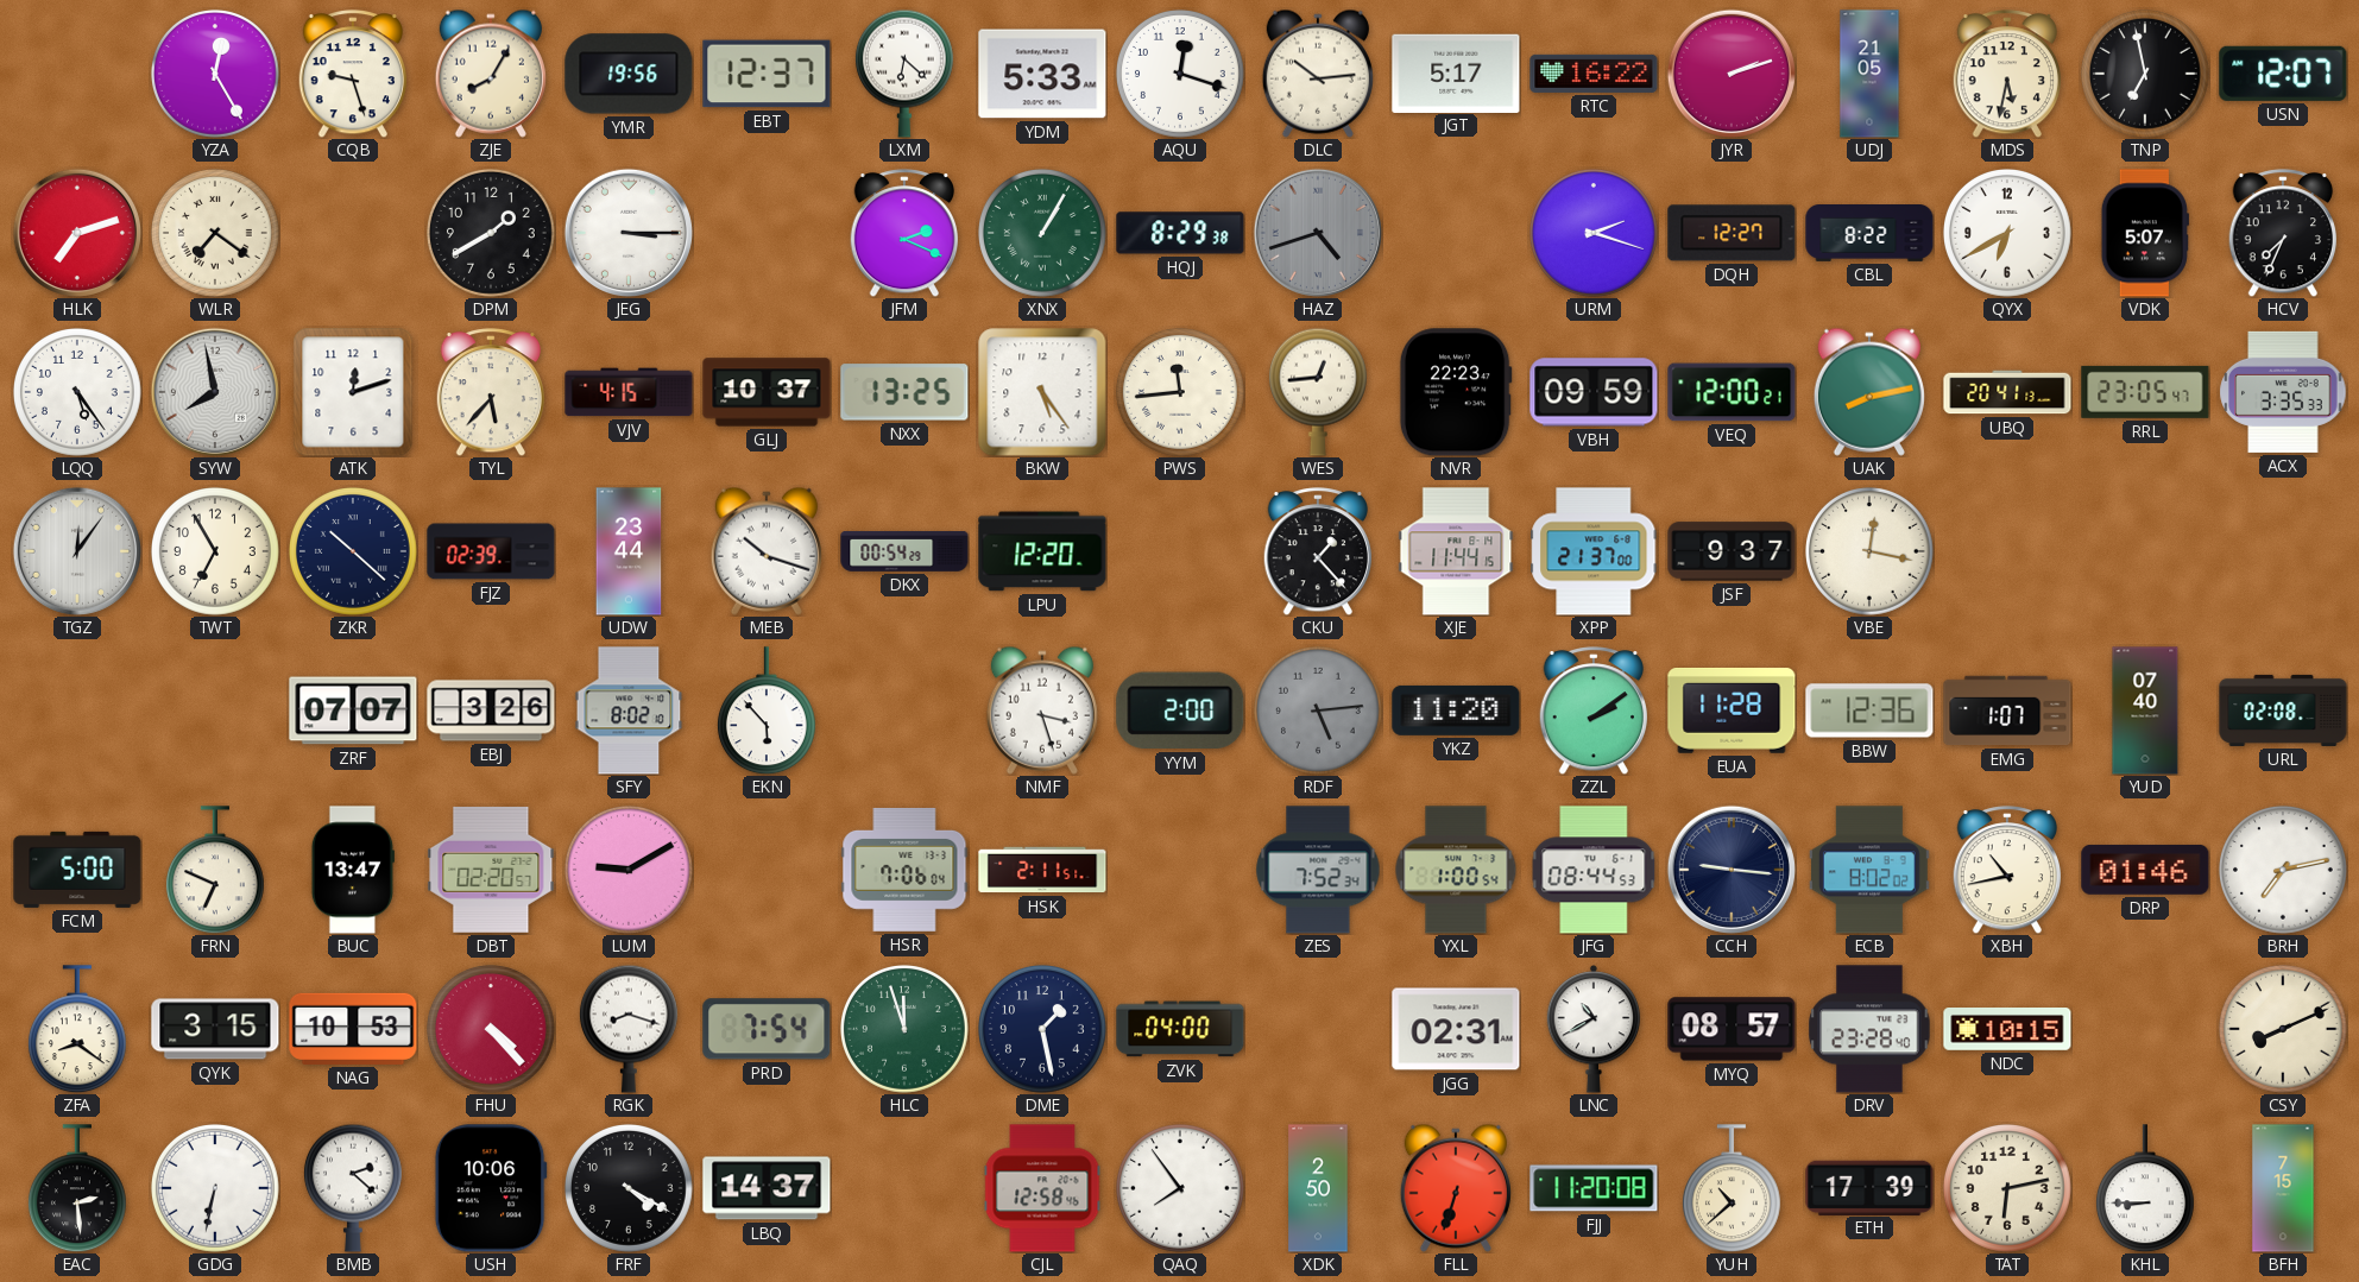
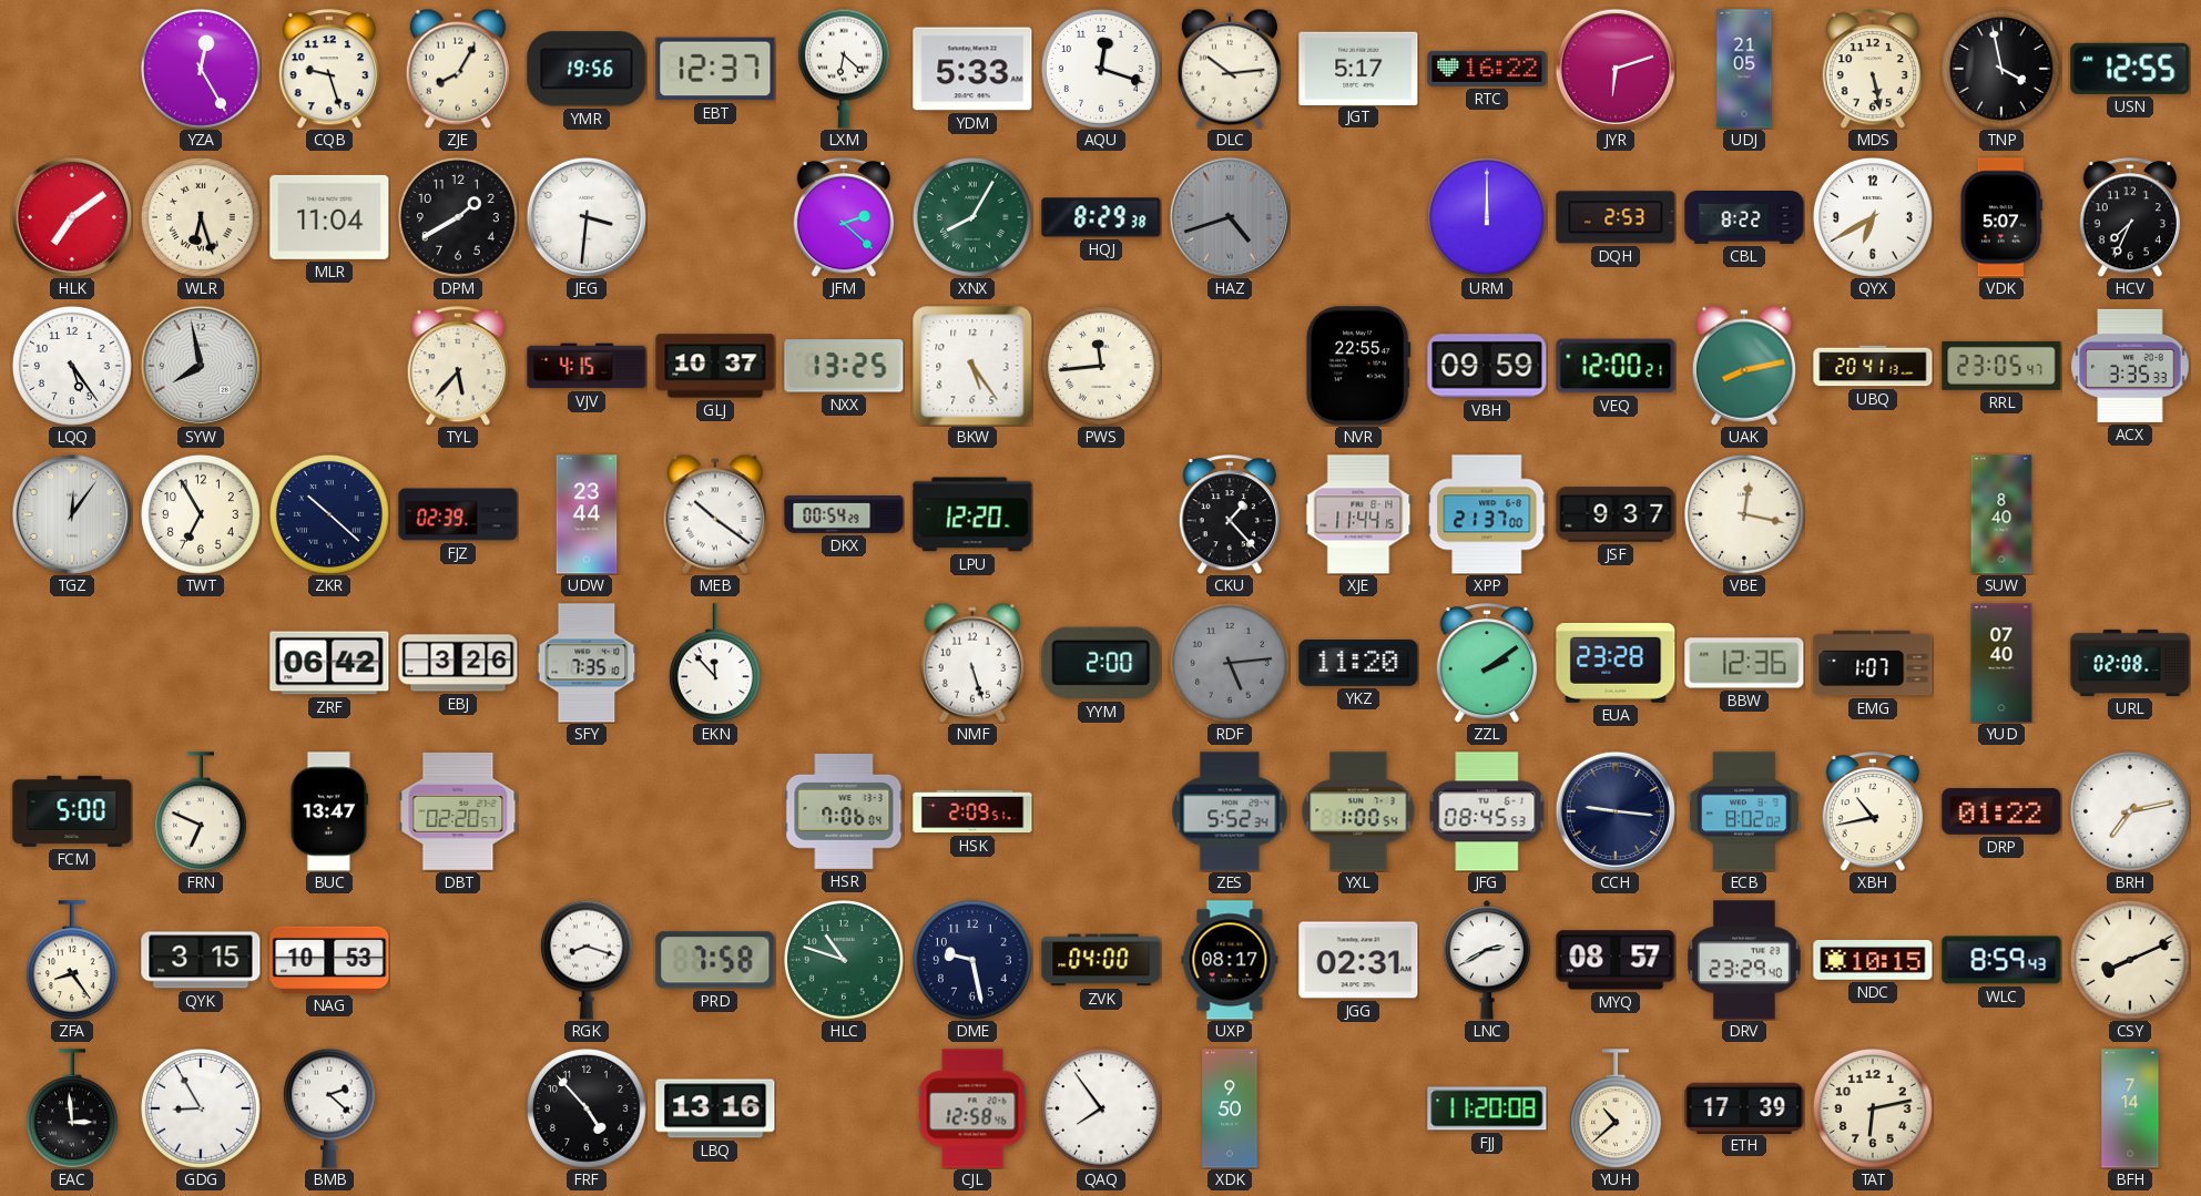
JYR: 2:12 -> 6:12
MDS: 5:32 -> 5:28
TNP: 6:58 -> 3:58
USN: 12:07 -> 12:55
HLK: 7:12 -> 7:09
WLR: 7:21 -> 6:27
MLR: none -> 11:04
JEG: 3:15 -> 3:31
JFM: 2:19 -> 2:22
XNX: 1:05 -> 8:05
URM: 2:18 -> 12:00
DQH: 12:27 -> 2:53
ATK: 12:12 -> none
WES: 12:44 -> none
NVR: 22:23 -> 22:55
MEB: 10:18 -> 10:21
SUW: none -> 8:40
ZRF: 07:07 -> 06:42
SFY: 8:02 -> 7:35
EKN: 5:53 -> 11:53
NMF: 3:27 -> 5:27
EUA: 11:28 -> 23:28
LUM: 9:10 -> none
HSK: 2:11 -> 2:09
ZES: 7:52 -> 5:52
JFG: 08:44 -> 08:45
DRP: 01:46 -> 01:22
ZFA: 8:21 -> 8:24
FHU: 4:23 -> none
PRD: 7:54 -> 7:58
HLC: 11:57 -> 10:48
DME: 1:28 -> 9:28
UXP: none -> 08:17
LNC: 10:40 -> 2:40
DRV: 23:28 -> 23:29
WLC: none -> 8:59
EAC: 2:29 -> 2:59
GDG: 6:32 -> 8:55
USH: 10:06 -> none
FRF: 4:20 -> 4:53
LBQ: 14:37 -> 13:16
XDK: 2:50 -> 9:50
FLL: 6:33 -> none
KHL: 8:45 -> none
BFH: 7:15 -> 7:14
